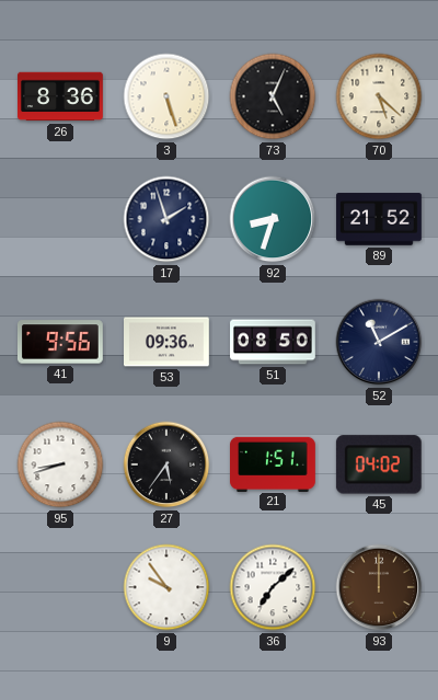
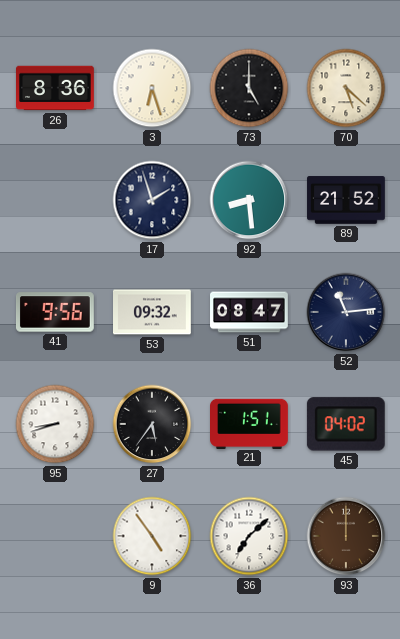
3: 5:27 -> 6:27
73: 5:04 -> 5:00
92: 8:33 -> 8:29
53: 09:36 -> 09:32
51: 08:50 -> 08:47
52: 11:10 -> 11:14
9: 9:54 -> 4:54
